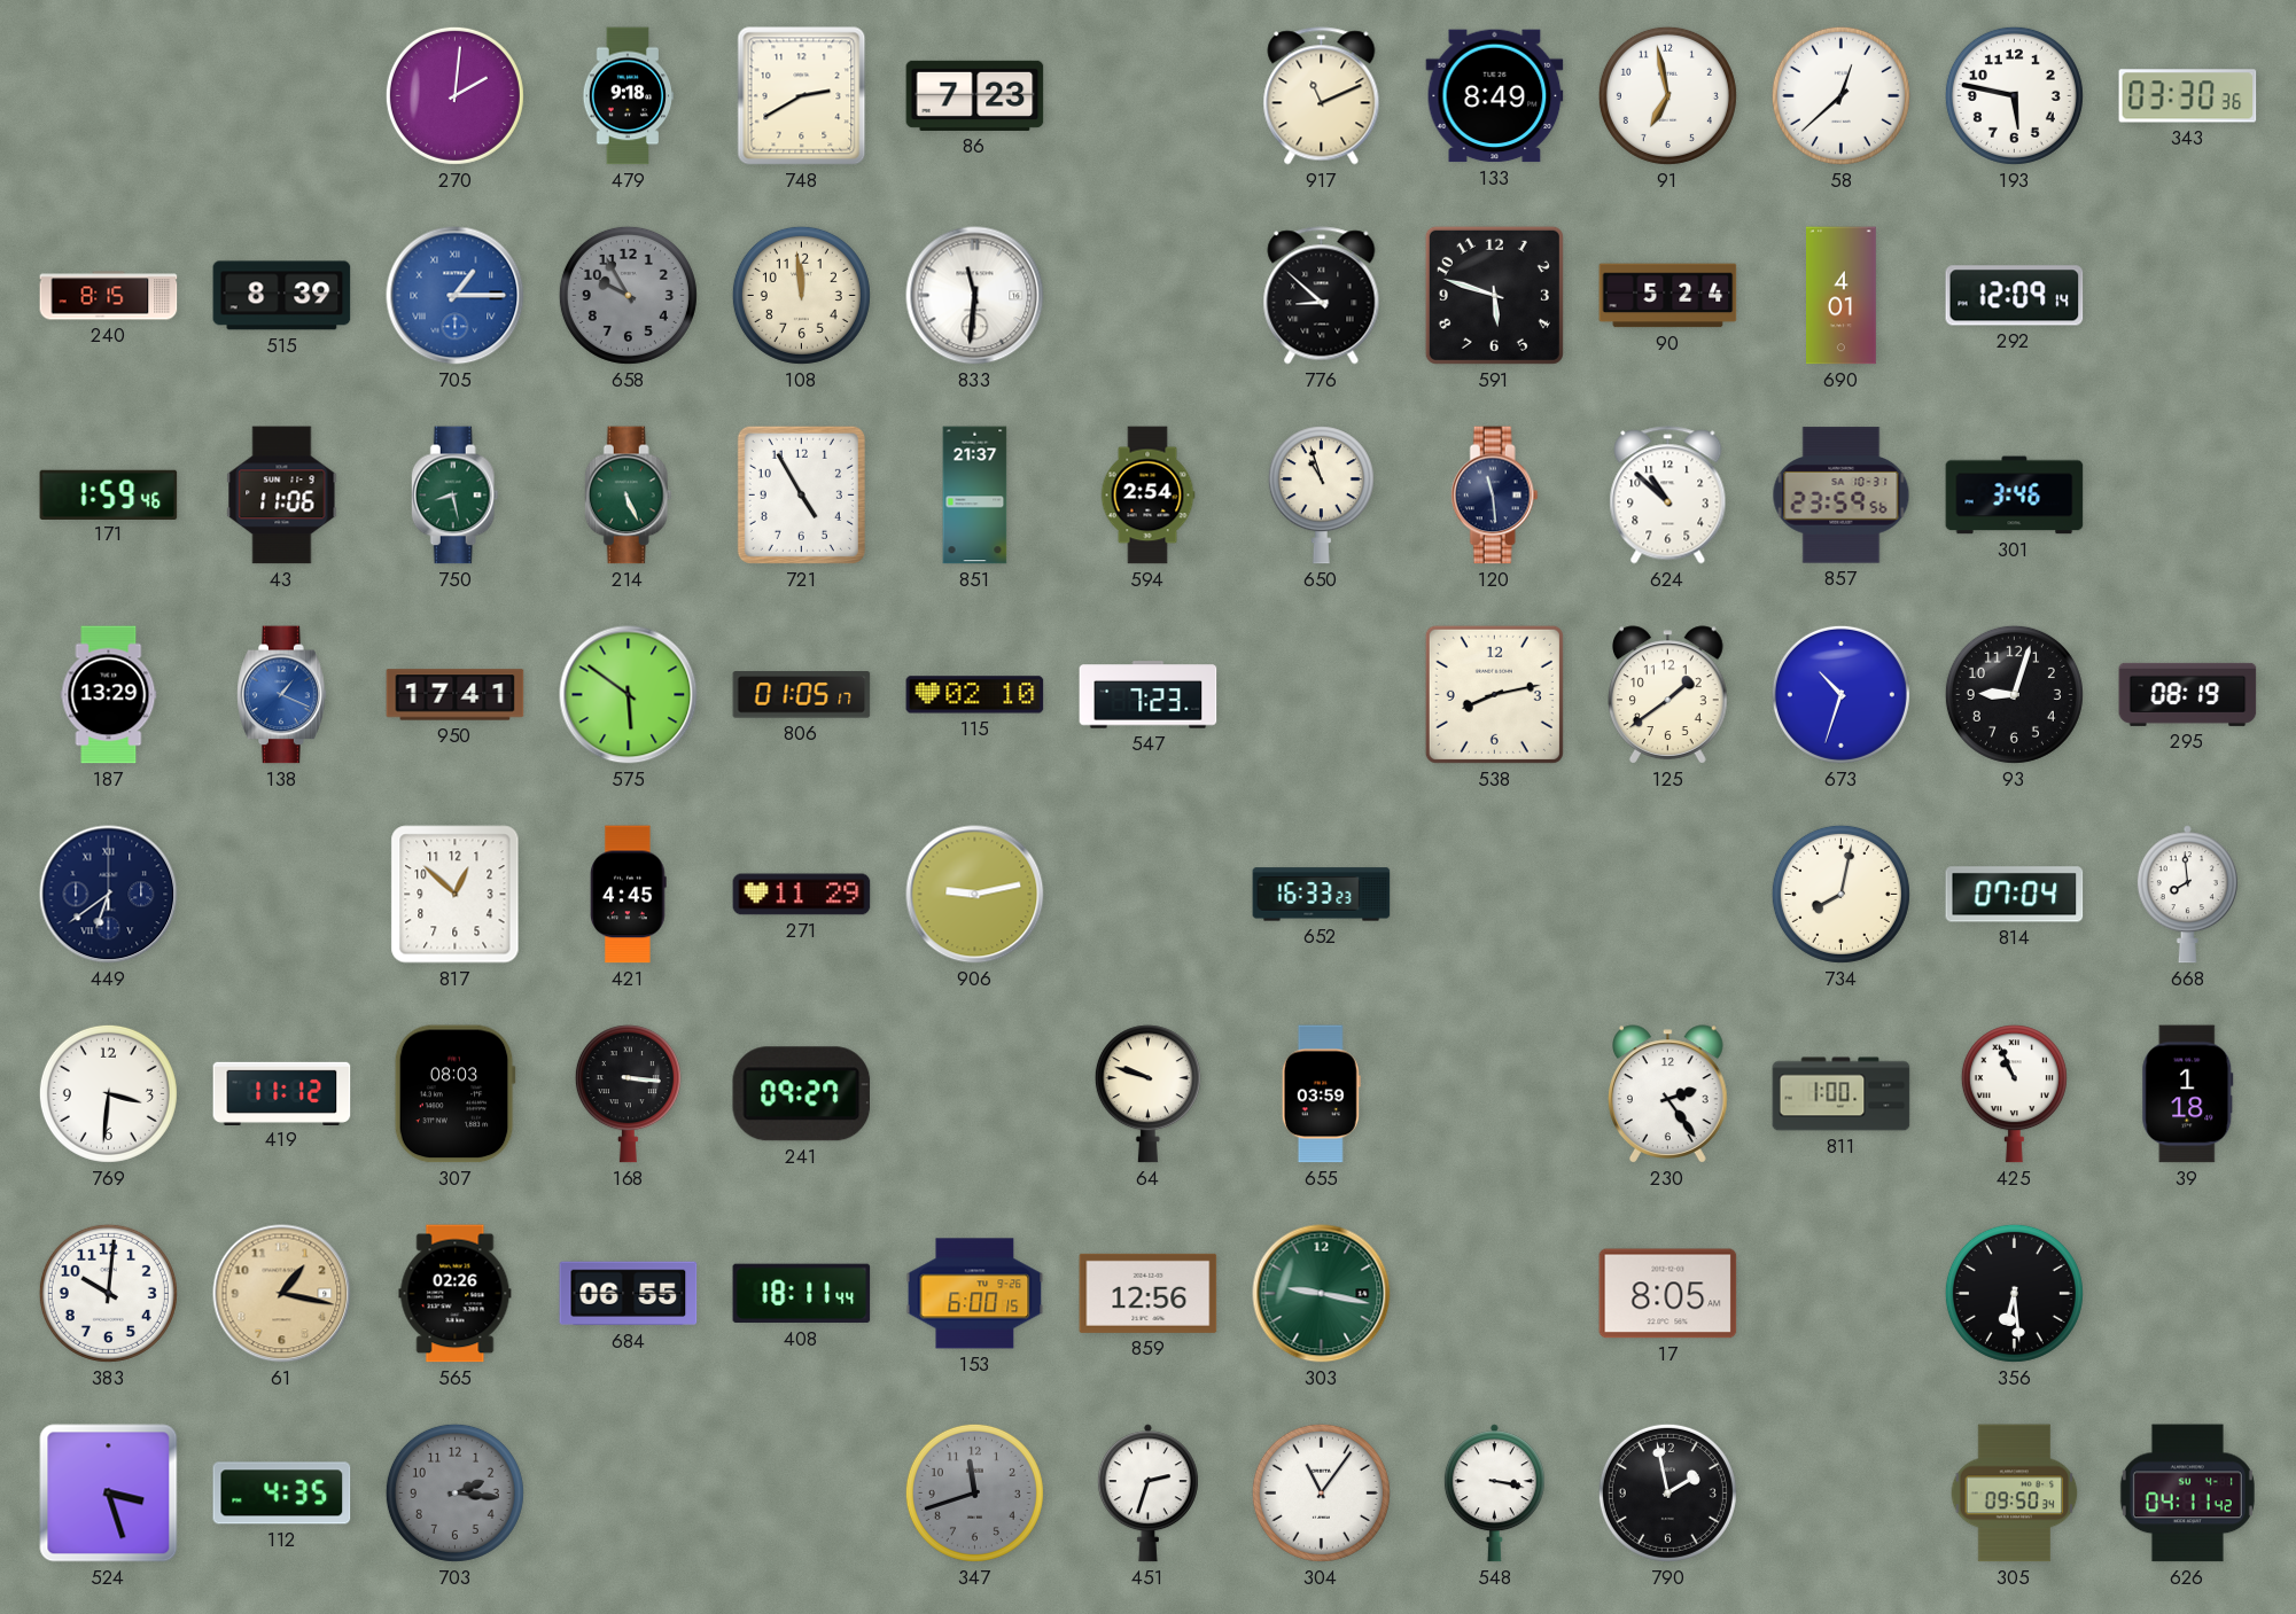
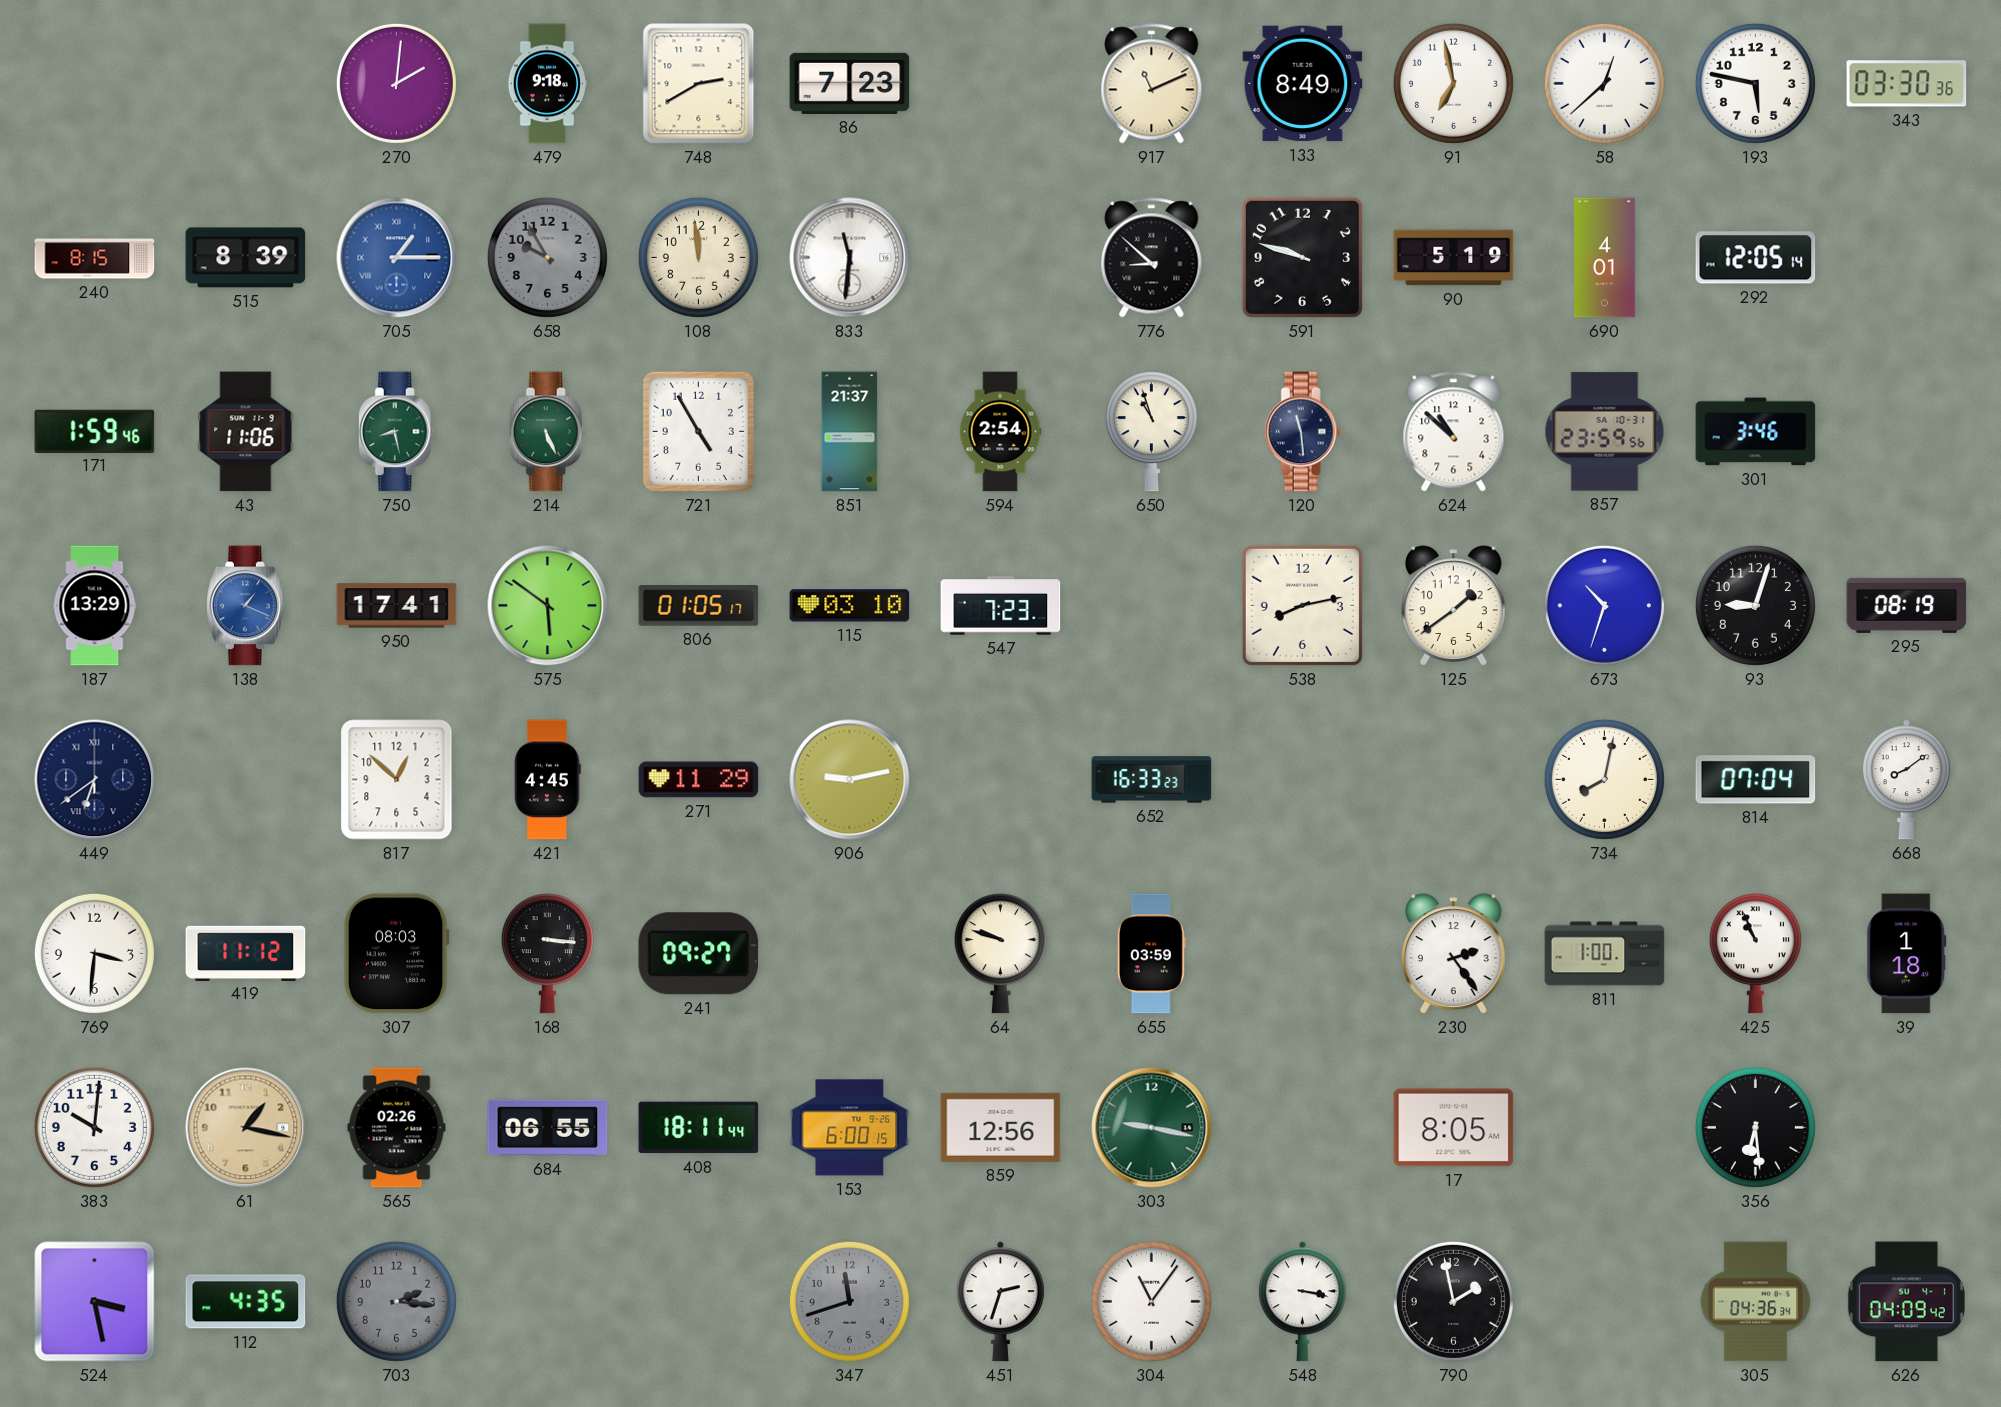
591: 5:48 -> 9:48
90: 5:24 -> 5:19
292: 12:09 -> 12:05
115: 02:10 -> 03:10
668: 7:59 -> 8:09
524: 3:27 -> 3:28
305: 09:50 -> 04:36
626: 04:11 -> 04:09
